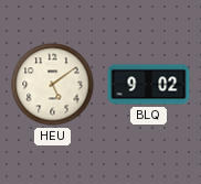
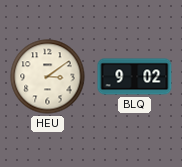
HEU: 5:09 -> 3:09
